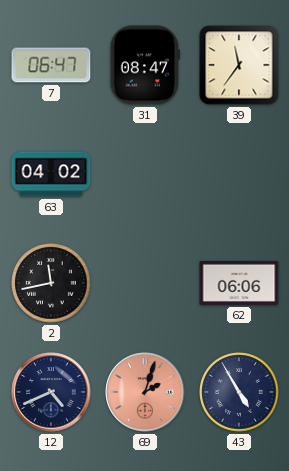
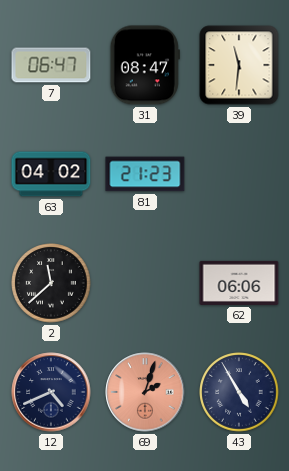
39: 11:36 -> 11:31
81: none -> 21:23
2: 11:43 -> 11:38
